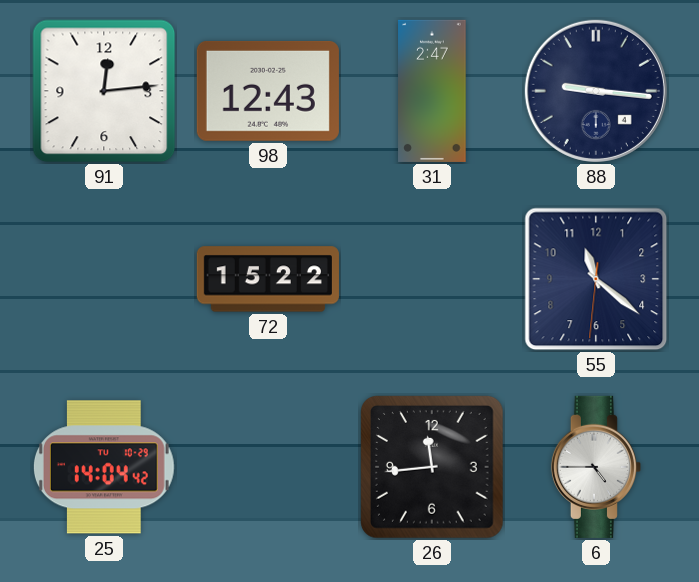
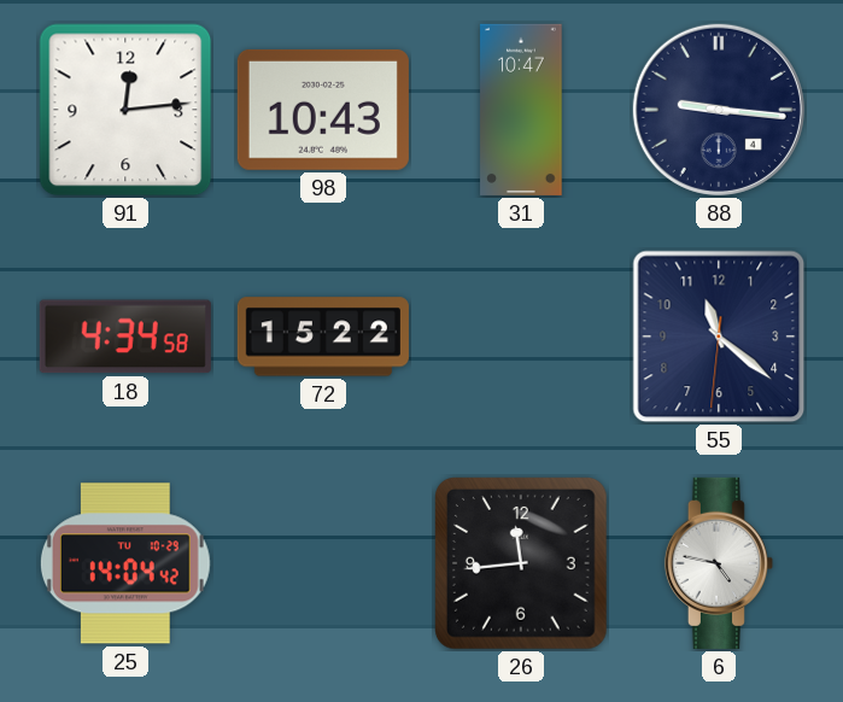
98: 12:43 -> 10:43
31: 2:47 -> 10:47
18: none -> 4:34
6: 4:45 -> 4:47
